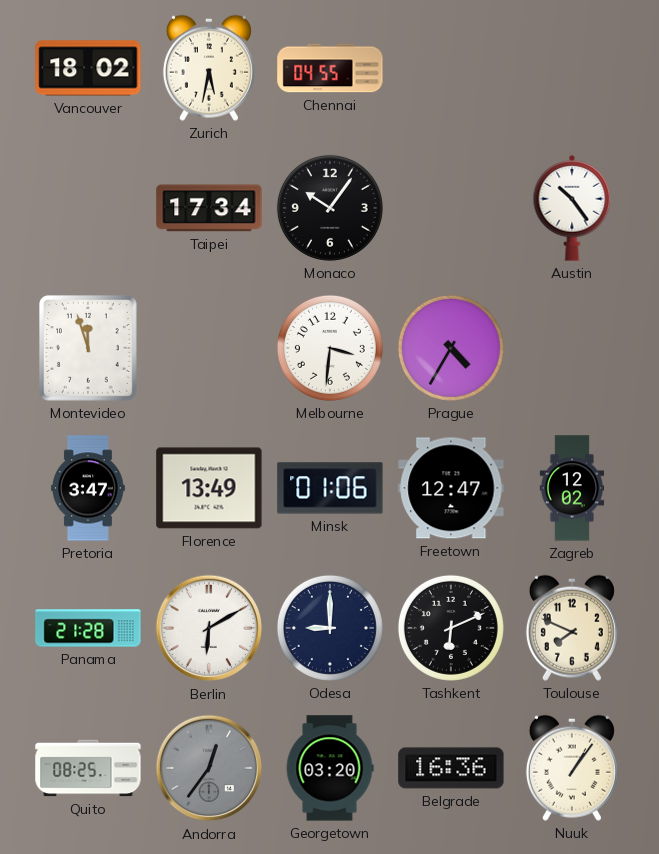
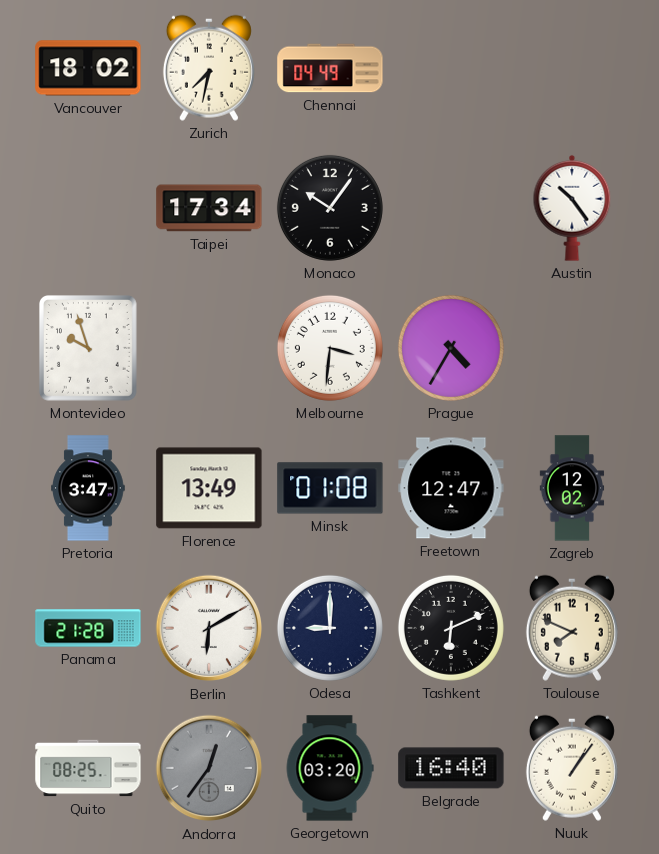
Zurich: 5:32 -> 7:32
Chennai: 04:55 -> 04:49
Montevideo: 11:57 -> 9:57
Minsk: 01:06 -> 01:08
Belgrade: 16:36 -> 16:40
